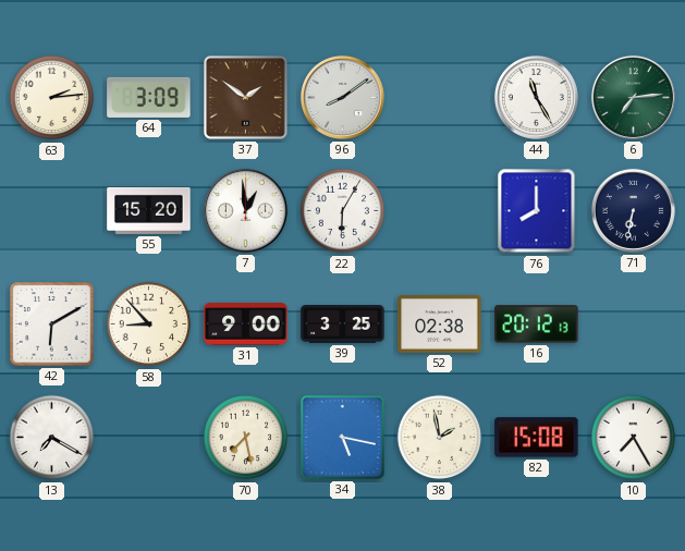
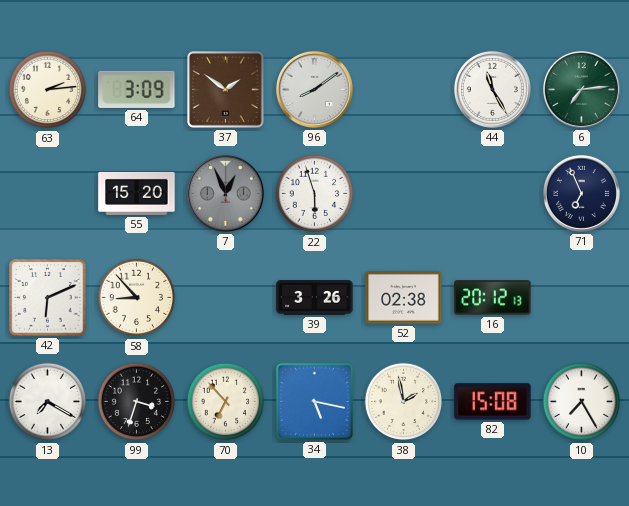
7: 12:59 -> 12:56
7 dial: white -> grey
22: 6:05 -> 5:57
76: 8:00 -> none
71: 6:32 -> 6:56
42: 6:10 -> 6:11
31: 9:00 -> none
39: 3:25 -> 3:26
99: none -> 3:33
70: 7:28 -> 6:53
